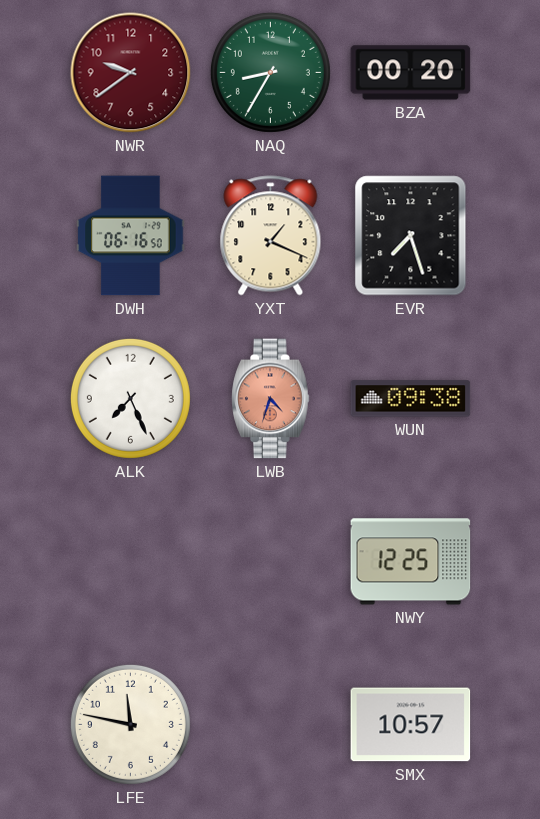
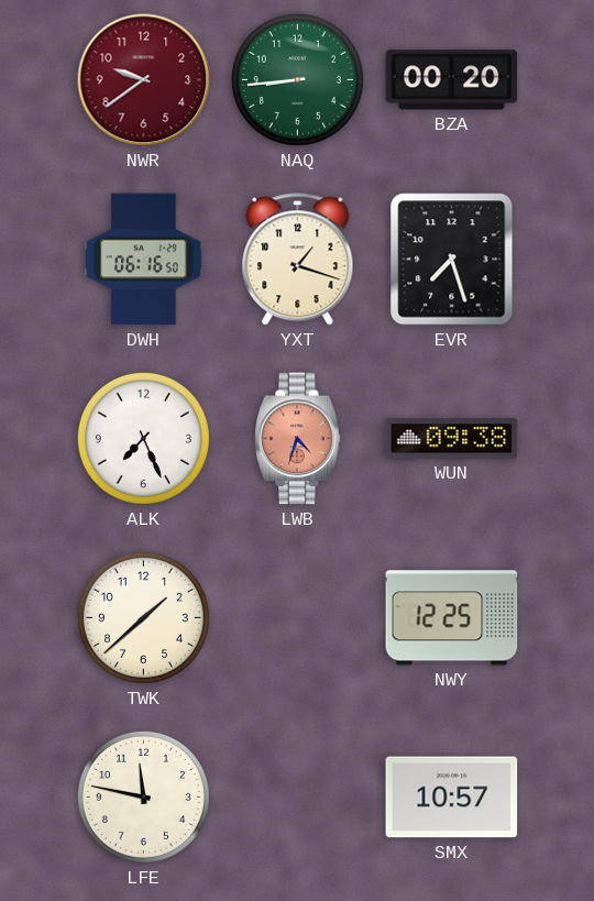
NAQ: 8:35 -> 8:44
YXT: 1:19 -> 1:18
TWK: none -> 1:38
